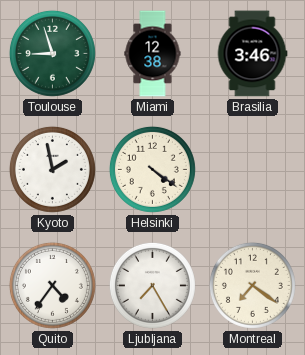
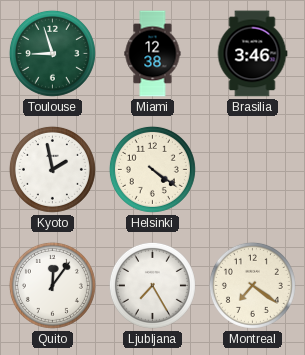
Quito: 4:36 -> 12:06
